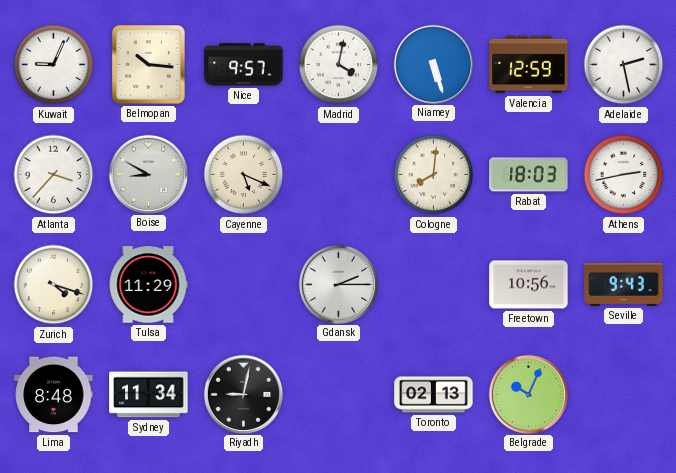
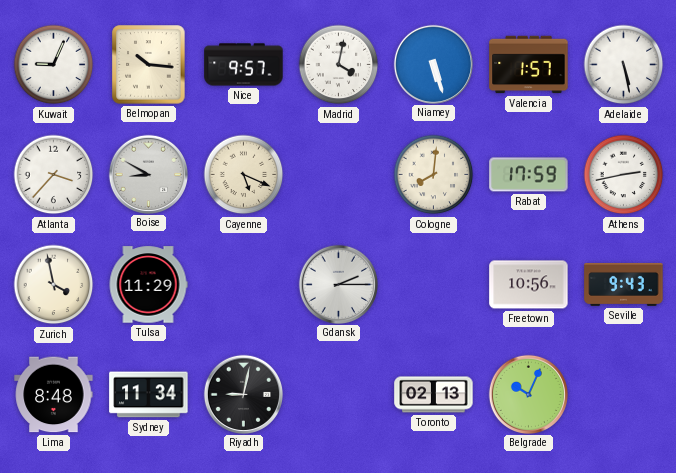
Valencia: 12:59 -> 1:57
Adelaide: 2:28 -> 5:28
Rabat: 18:03 -> 17:59
Zurich: 4:18 -> 3:58
